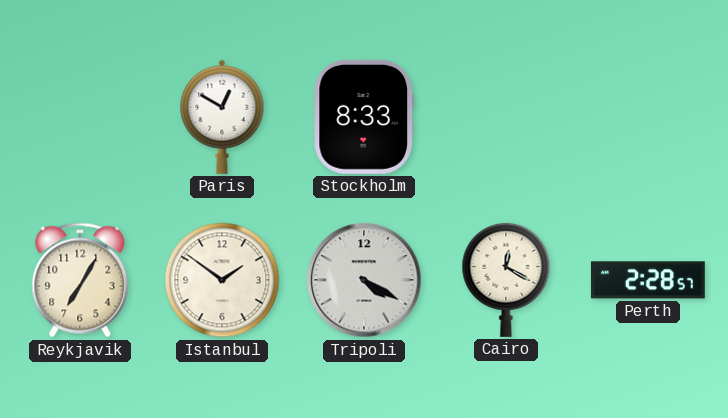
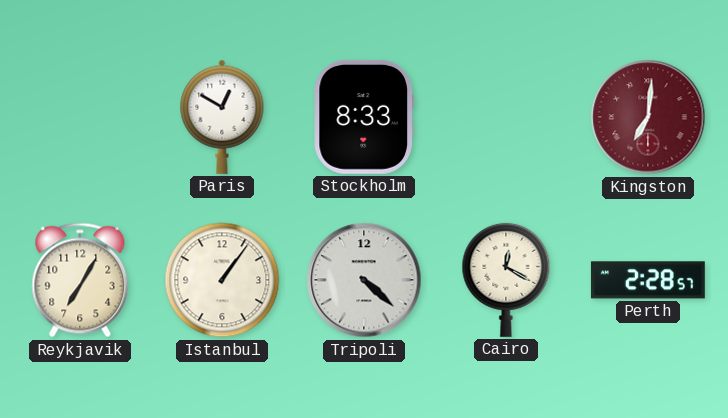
Kingston: none -> 7:01
Istanbul: 1:51 -> 1:06
Tripoli: 4:20 -> 4:22
